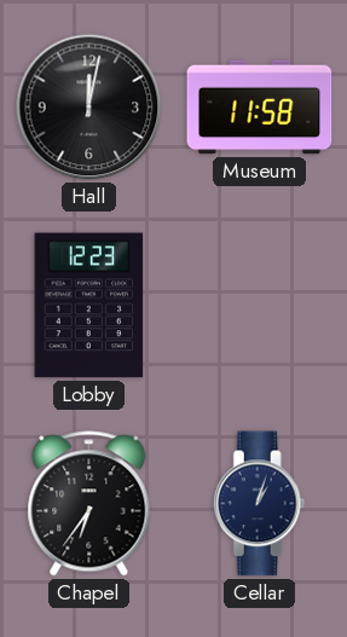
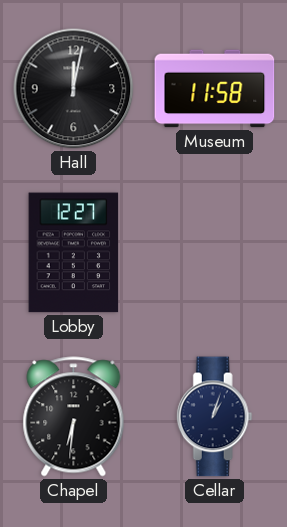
Lobby: 12:23 -> 12:27
Chapel: 6:36 -> 6:31
